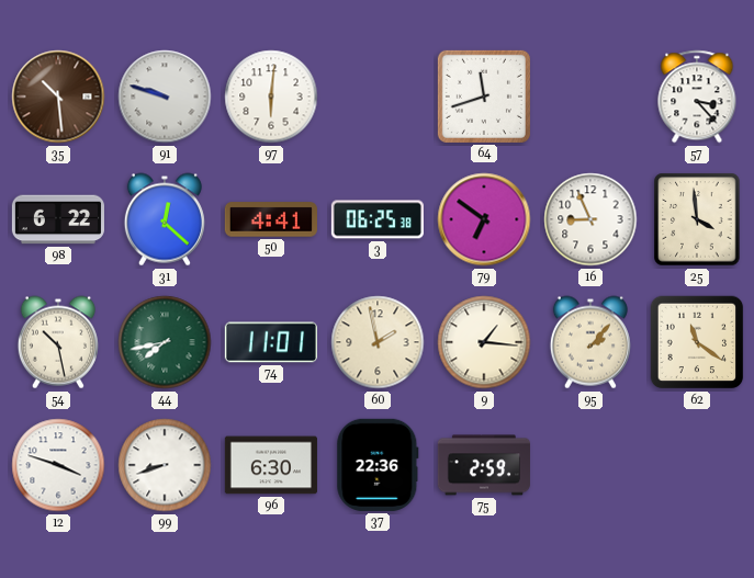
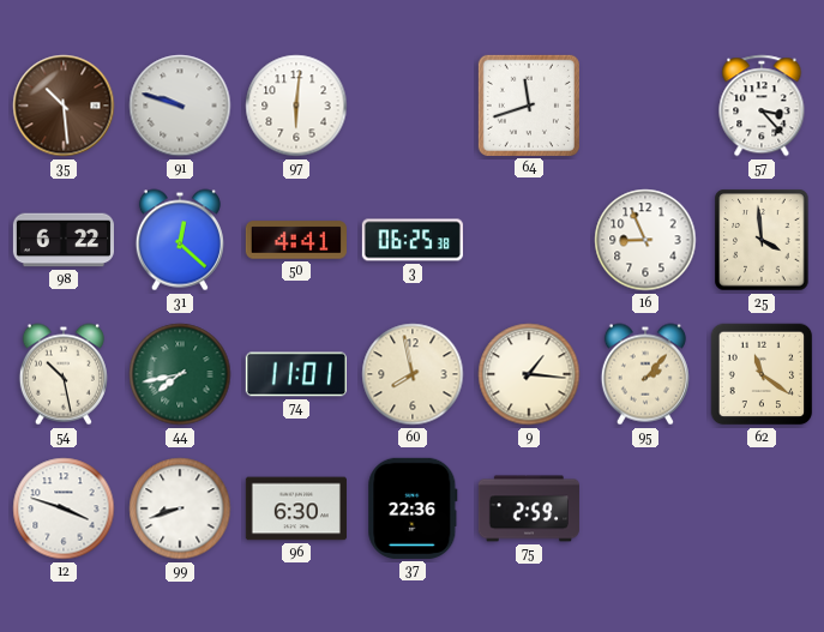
79: 6:51 -> none
60: 1:58 -> 7:58
